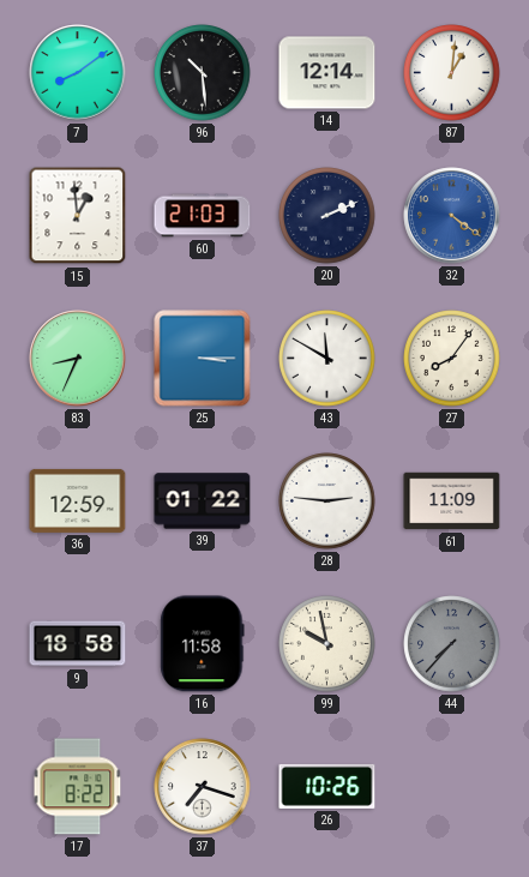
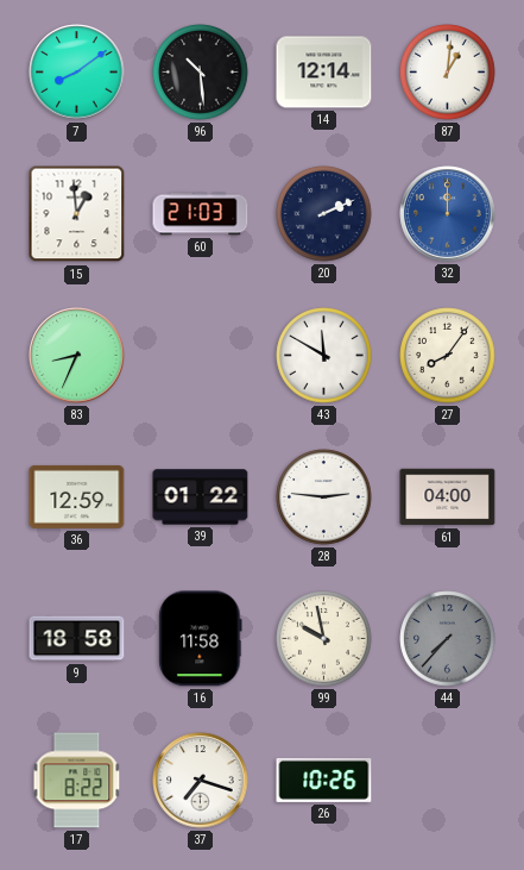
32: 4:21 -> 12:00
25: 3:15 -> none
61: 11:09 -> 04:00
